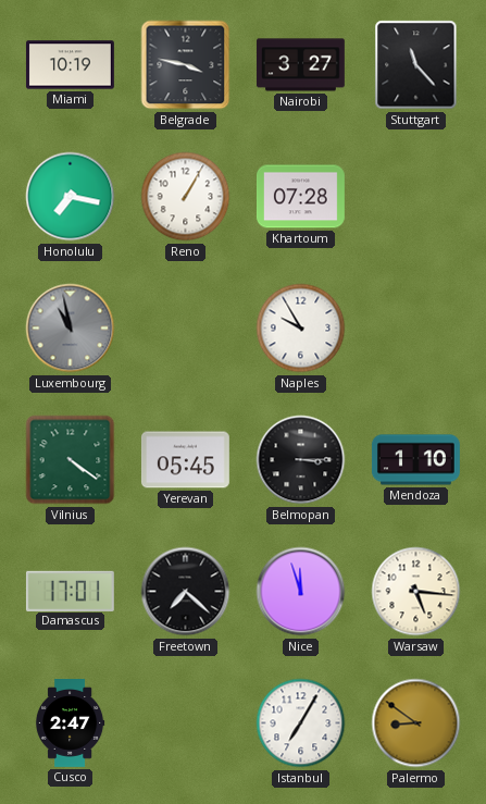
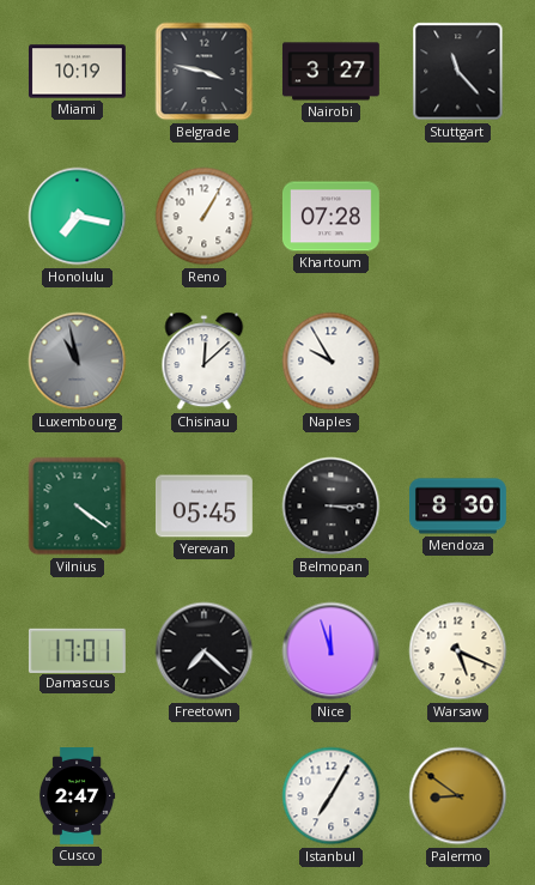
Chisinau: none -> 12:08
Mendoza: 1:10 -> 8:30
Warsaw: 5:16 -> 5:19
